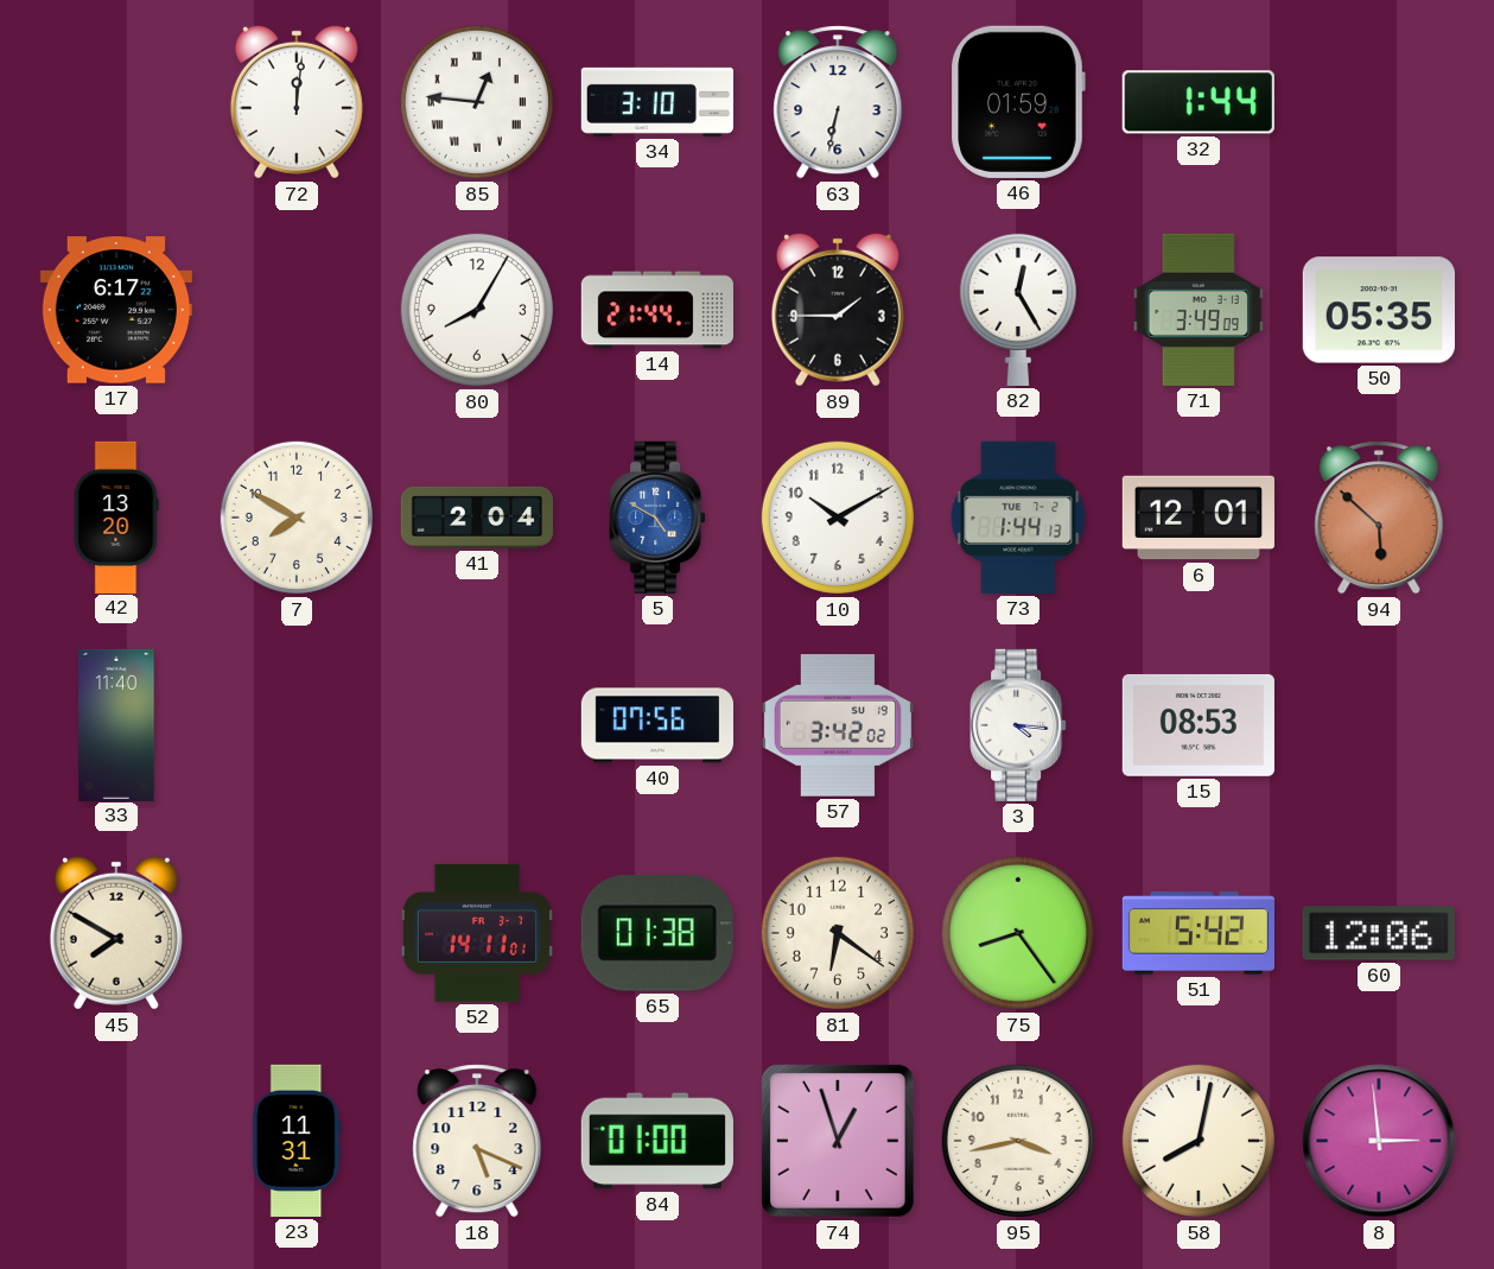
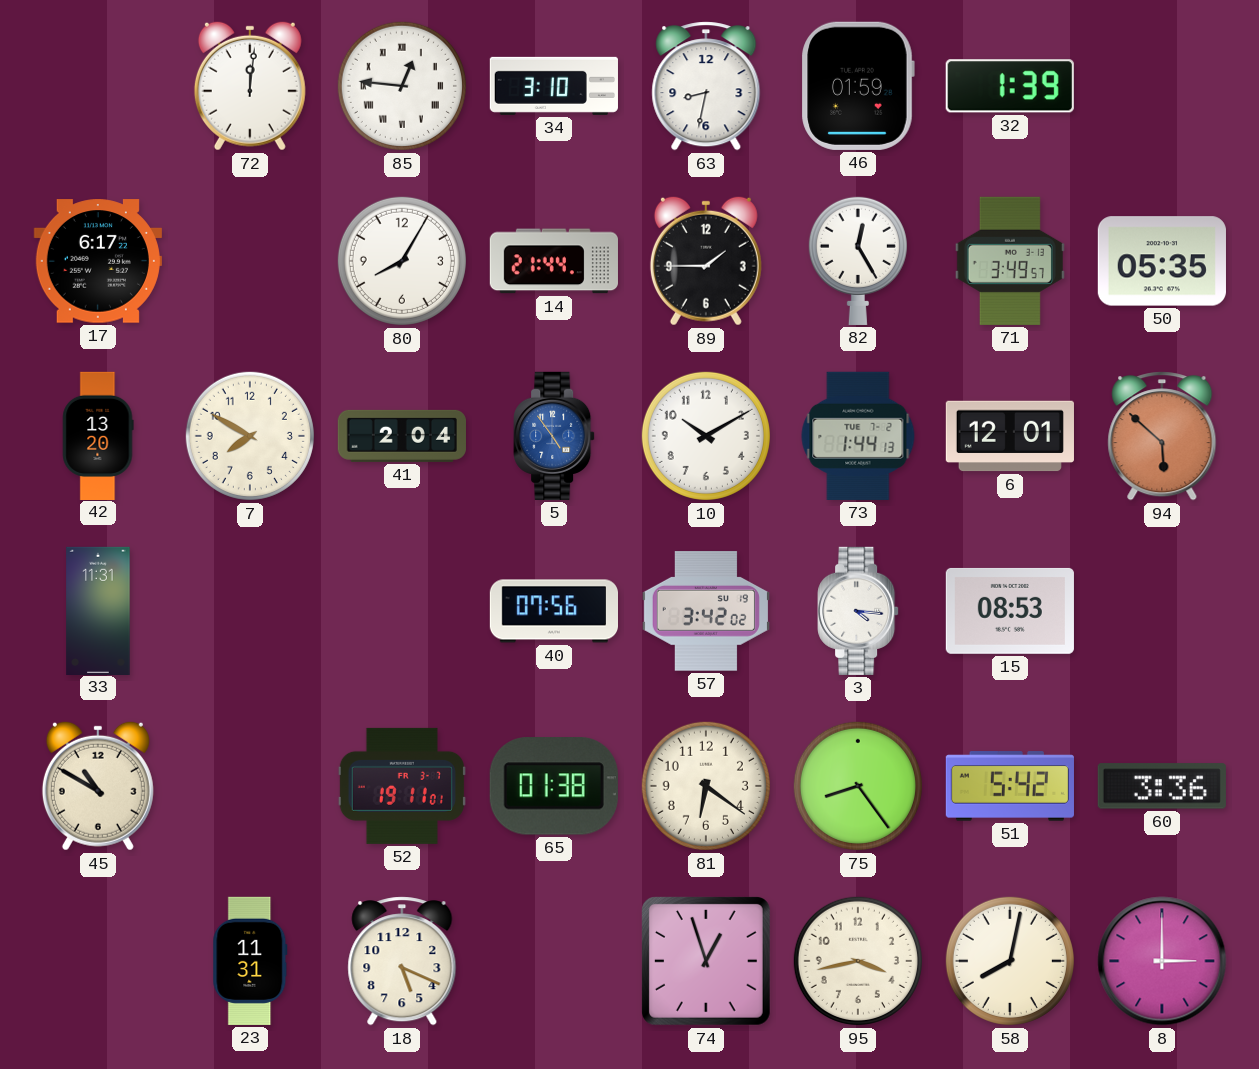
63: 6:32 -> 8:32
32: 1:44 -> 1:39
71: 3:49:09 -> 3:49:57
5: 4:50 -> 4:54
33: 11:40 -> 11:31
45: 7:50 -> 10:50
52: 14:11 -> 19:11
60: 12:06 -> 3:36
84: 01:00 -> none
8: 2:59 -> 3:00
